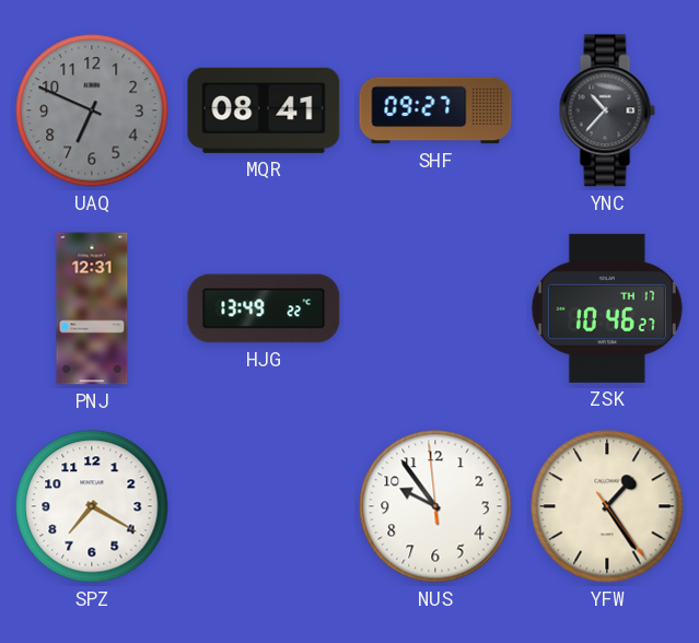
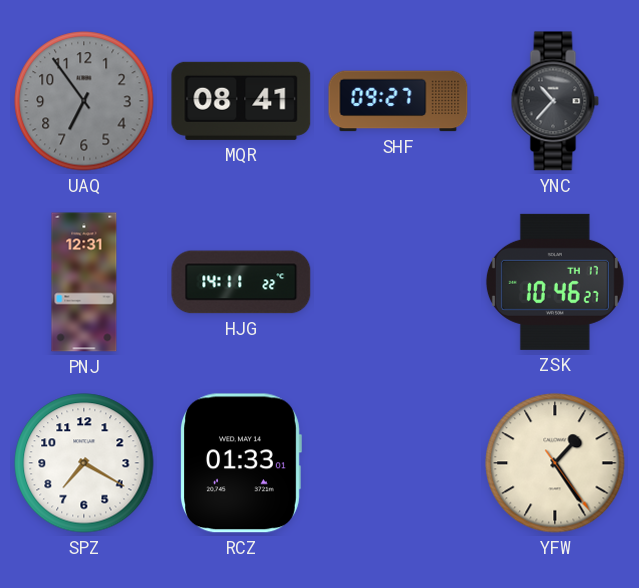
UAQ: 6:49 -> 6:54
HJG: 13:49 -> 14:11
RCZ: none -> 01:33
NUS: 9:53 -> none
